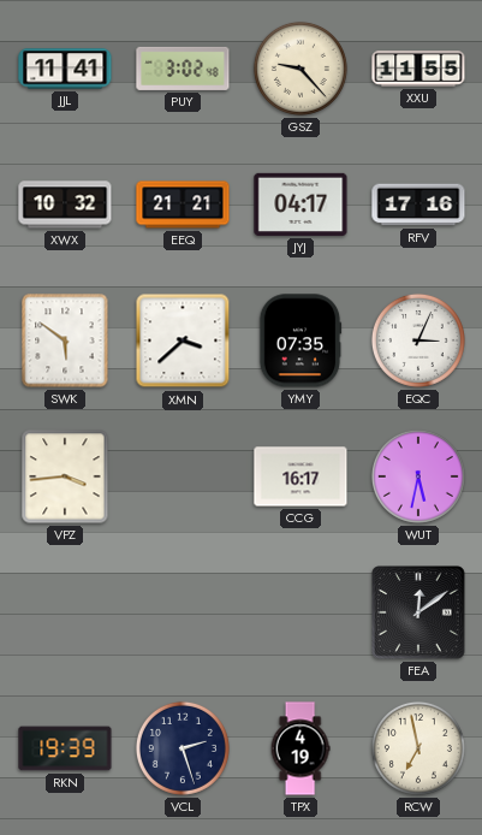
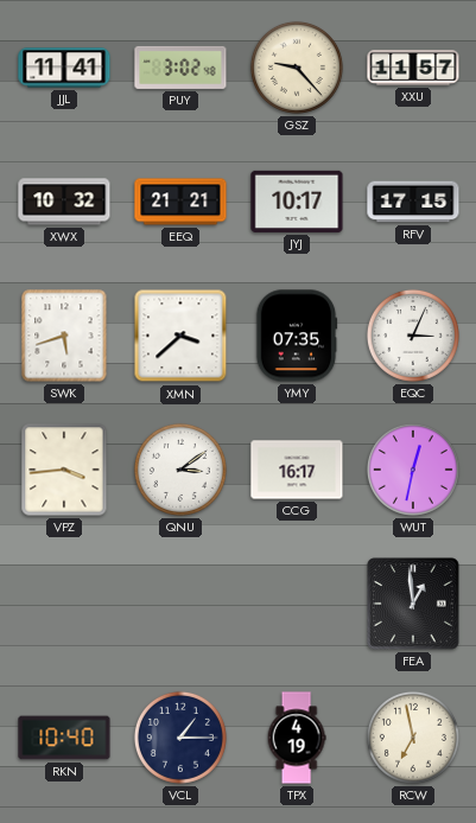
XXU: 11:55 -> 11:57
JYJ: 04:17 -> 10:17
RFV: 17:16 -> 17:15
SWK: 5:51 -> 5:42
QNU: none -> 3:09
WUT: 5:32 -> 12:32
FEA: 12:09 -> 12:59
RKN: 19:39 -> 10:40
VCL: 2:27 -> 1:15
